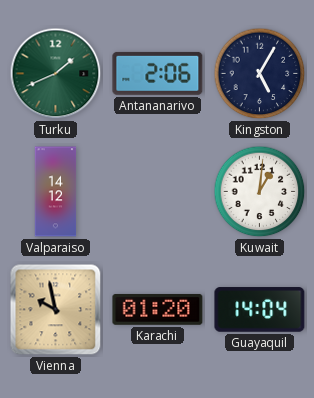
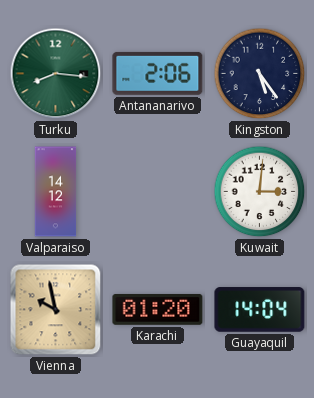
Turku: 1:41 -> 8:16
Kingston: 5:05 -> 5:24
Kuwait: 1:01 -> 3:01
